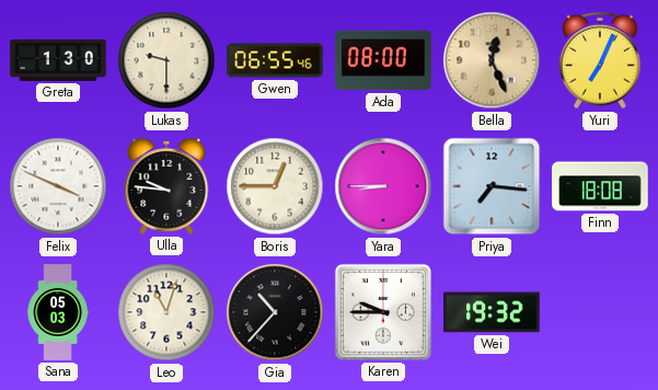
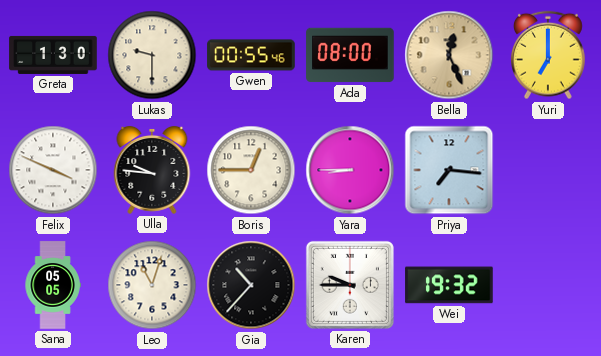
Gwen: 06:55 -> 00:55
Yuri: 7:04 -> 7:00
Finn: 18:08 -> none
Sana: 05:03 -> 05:05
